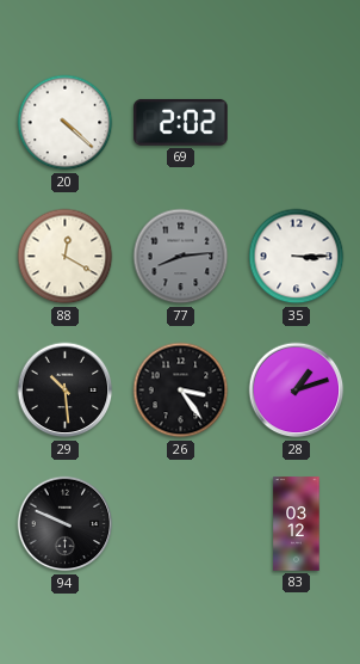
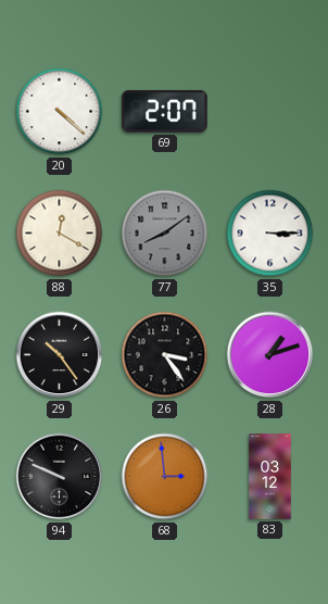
69: 2:02 -> 2:07
77: 8:14 -> 8:09
29: 10:29 -> 10:24
68: none -> 2:59
